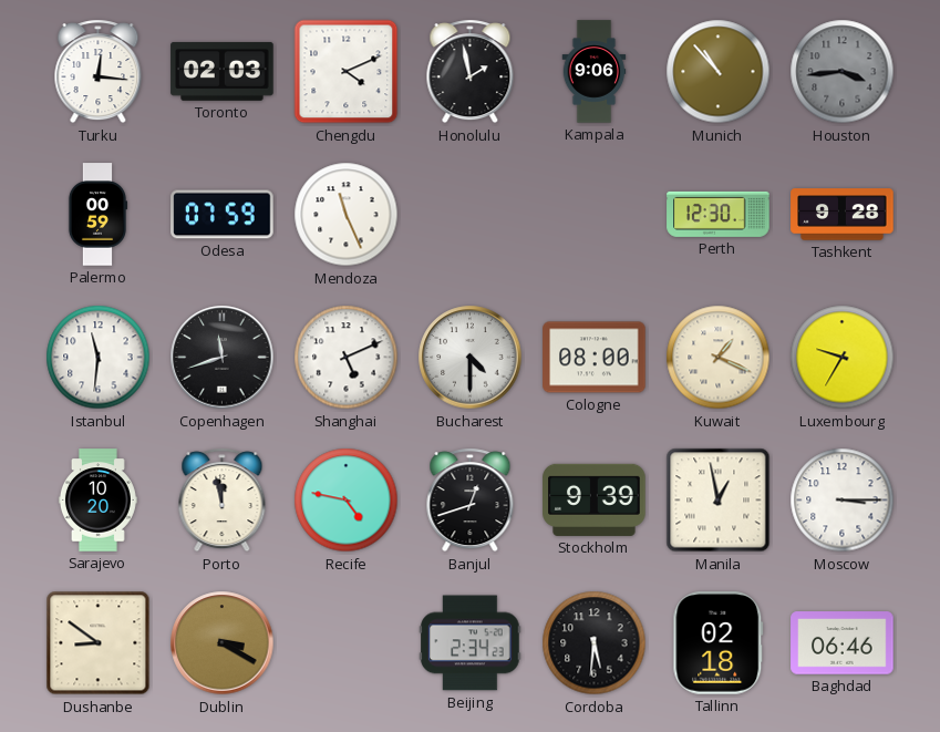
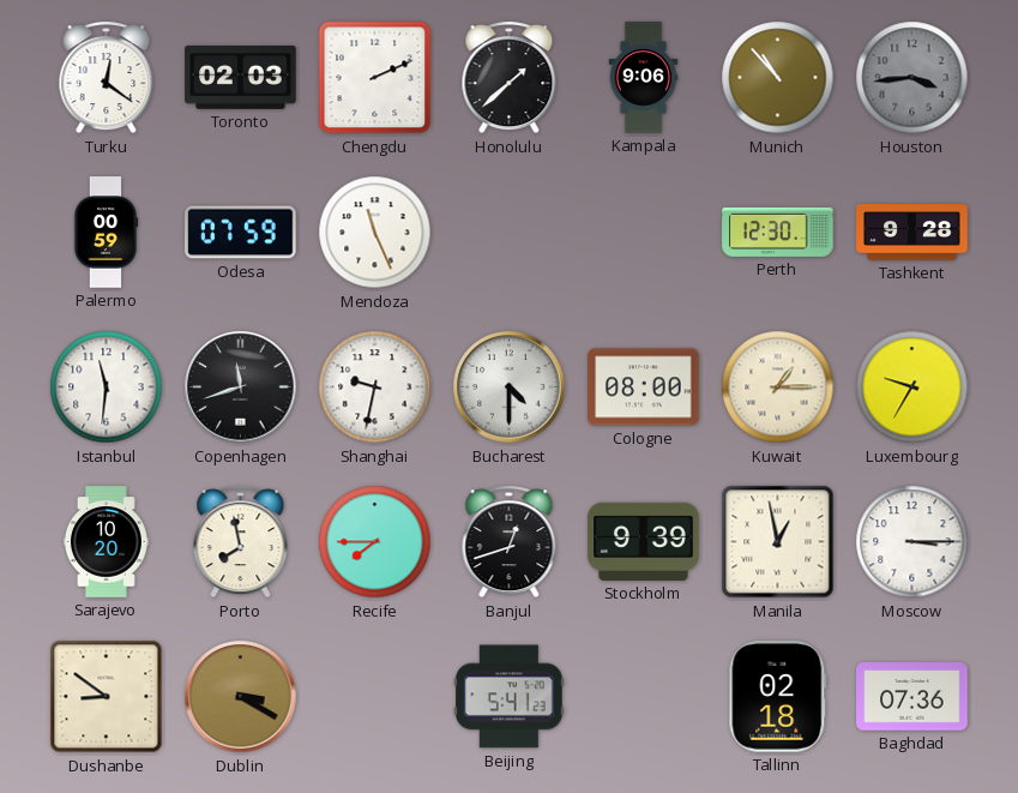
Turku: 12:16 -> 12:21
Chengdu: 4:11 -> 2:11
Honolulu: 1:58 -> 1:38
Shanghai: 5:11 -> 9:32
Kuwait: 1:19 -> 1:15
Porto: 11:58 -> 7:58
Recife: 4:47 -> 7:45
Beijing: 2:34 -> 5:41
Cordoba: 5:31 -> none
Baghdad: 06:46 -> 07:36
